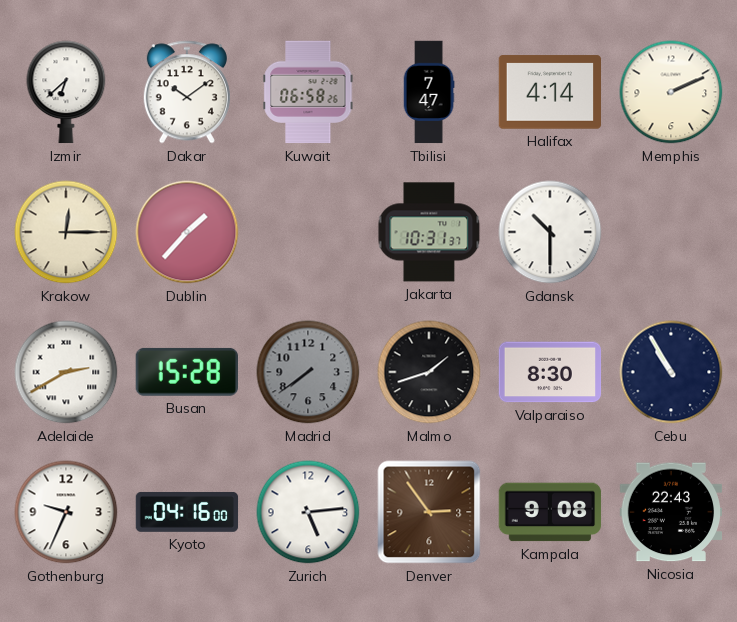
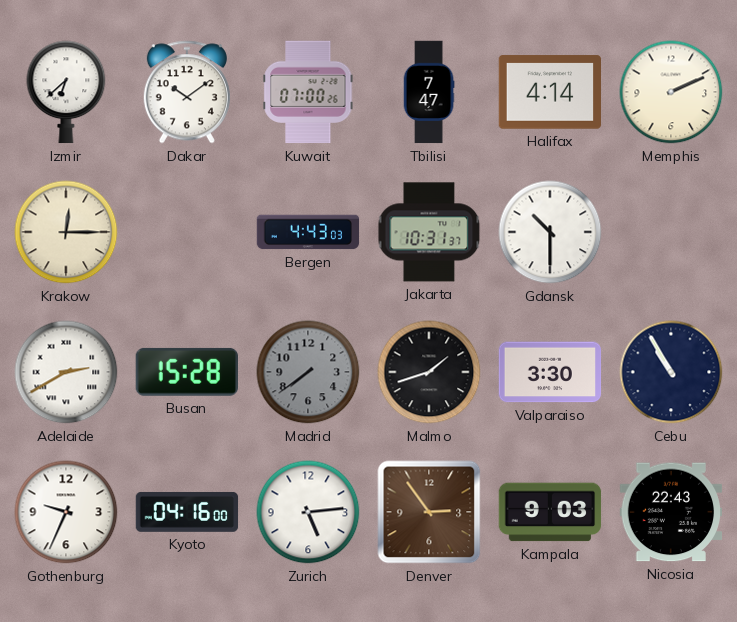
Kuwait: 06:58 -> 07:00
Dublin: 1:37 -> none
Bergen: none -> 4:43
Valparaiso: 8:30 -> 3:30
Kampala: 9:08 -> 9:03
